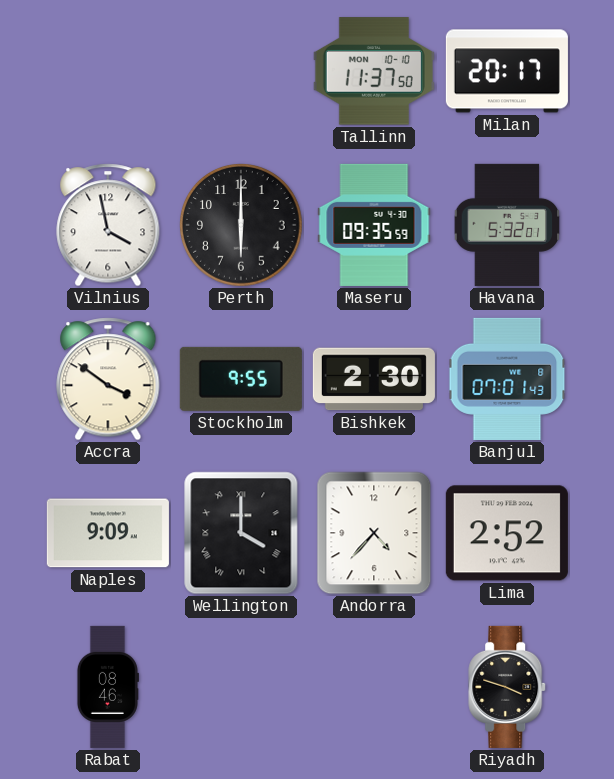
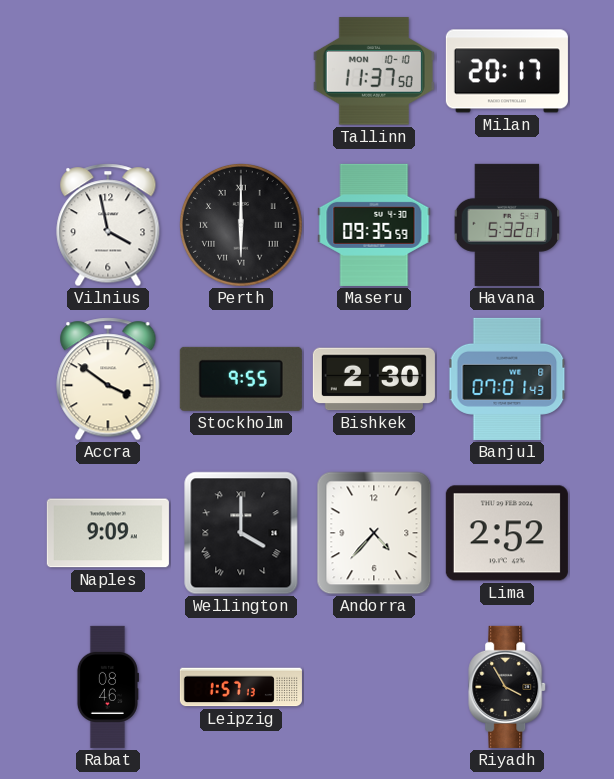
Perth numerals: Arabic -> Roman
Leipzig: none -> 1:57
Riyadh: 3:48 -> 3:55
